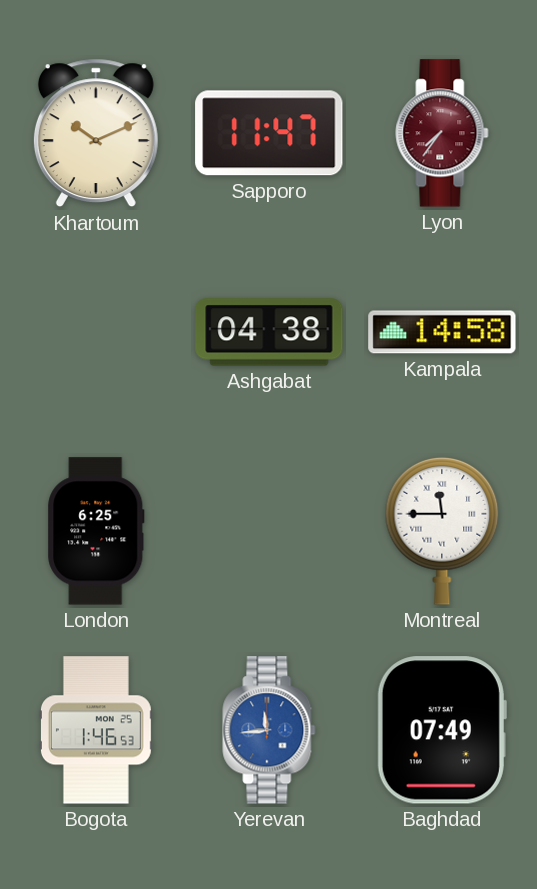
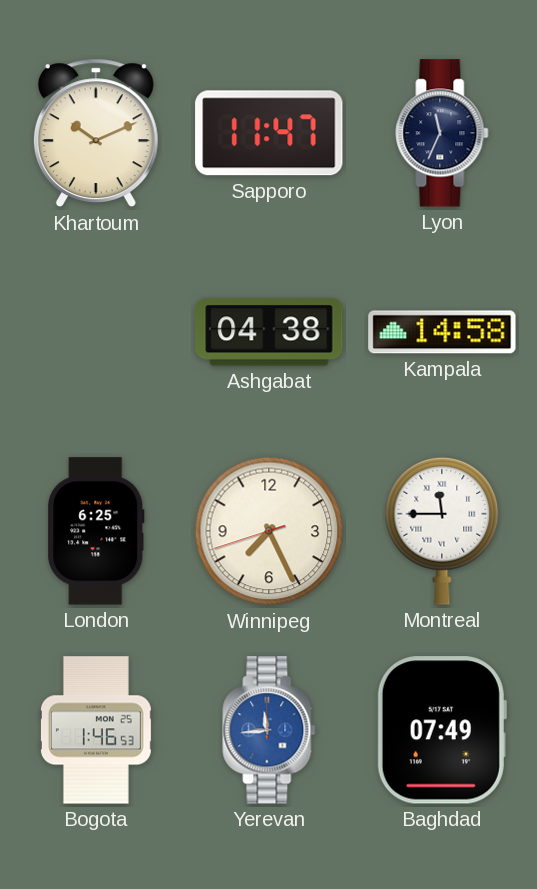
Lyon: 7:36 -> 11:34
Lyon dial: burgundy -> navy
Winnipeg: none -> 7:25
